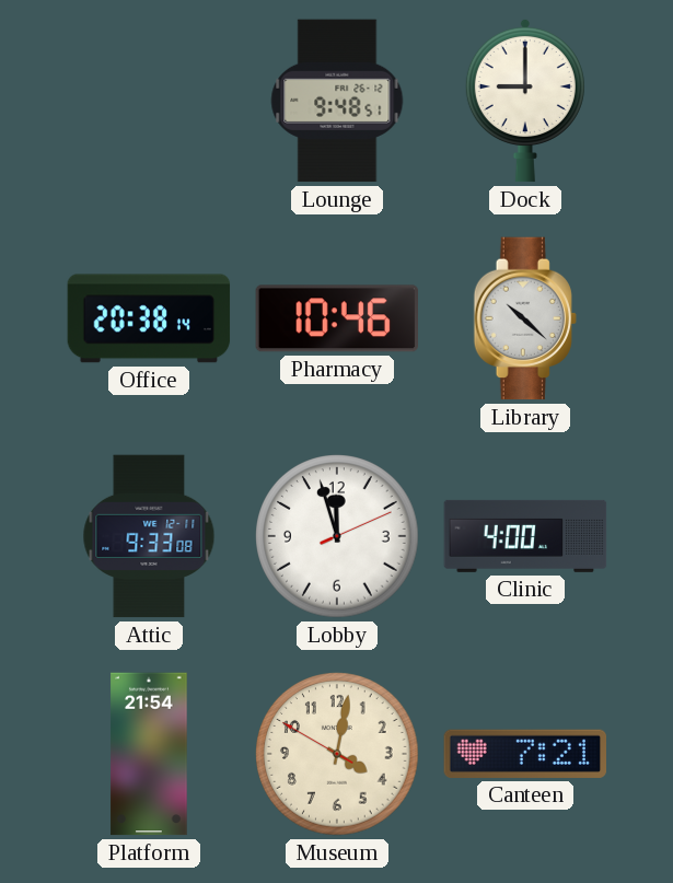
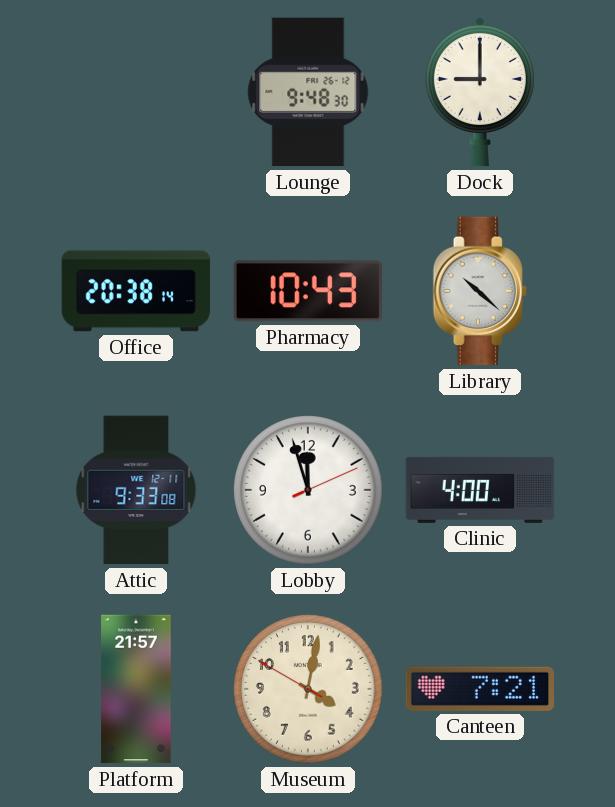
Lounge: 9:48:51 -> 9:48:30
Pharmacy: 10:46 -> 10:43
Platform: 21:54 -> 21:57
